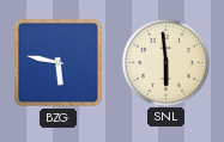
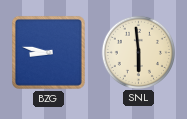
BZG: 5:47 -> 8:47
